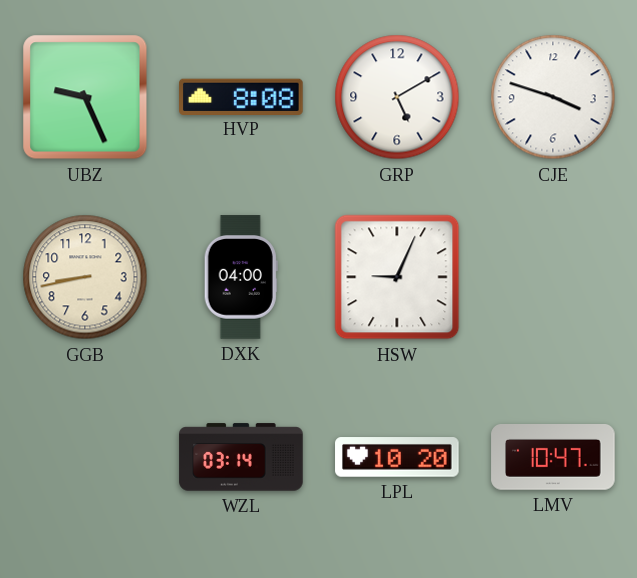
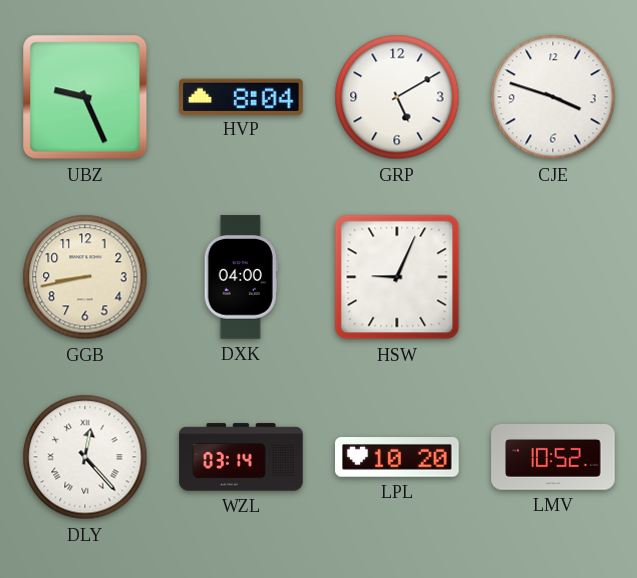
HVP: 8:08 -> 8:04
DLY: none -> 12:23
LMV: 10:47 -> 10:52
